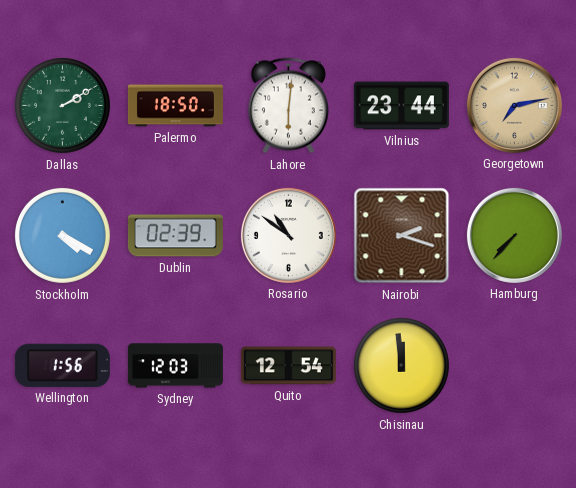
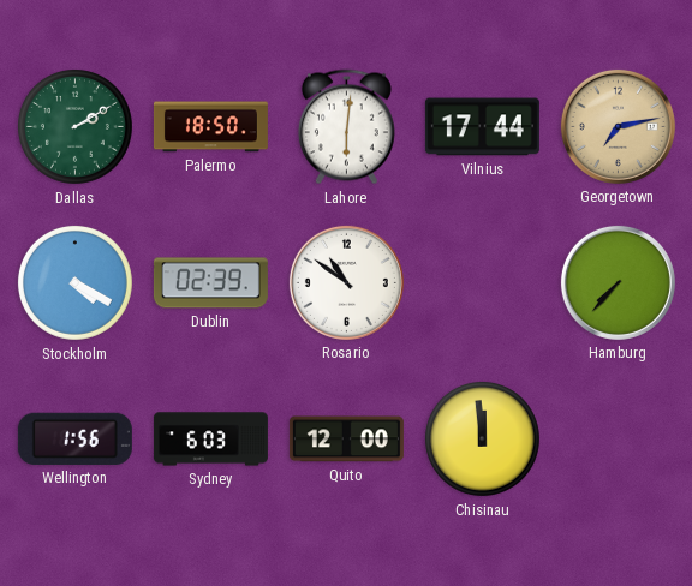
Vilnius: 23:44 -> 17:44
Nairobi: 2:18 -> none
Sydney: 12:03 -> 6:03
Quito: 12:54 -> 12:00
